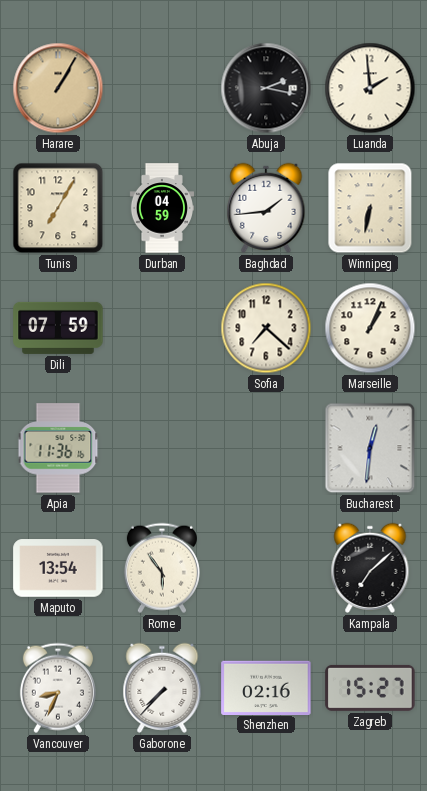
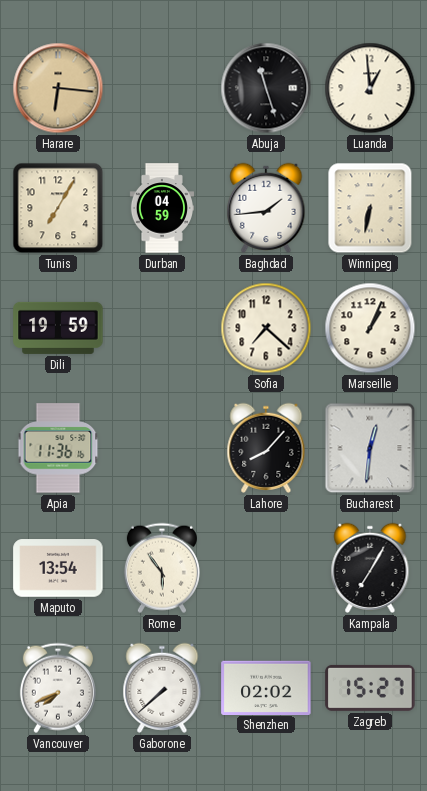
Harare: 1:05 -> 6:16
Abuja: 2:17 -> 11:27
Luanda: 1:59 -> 12:59
Dili: 07:59 -> 19:59
Lahore: none -> 8:07
Kampala: 7:08 -> 7:05
Vancouver: 8:34 -> 7:41
Gaborone: 7:37 -> 7:38
Shenzhen: 02:16 -> 02:02
